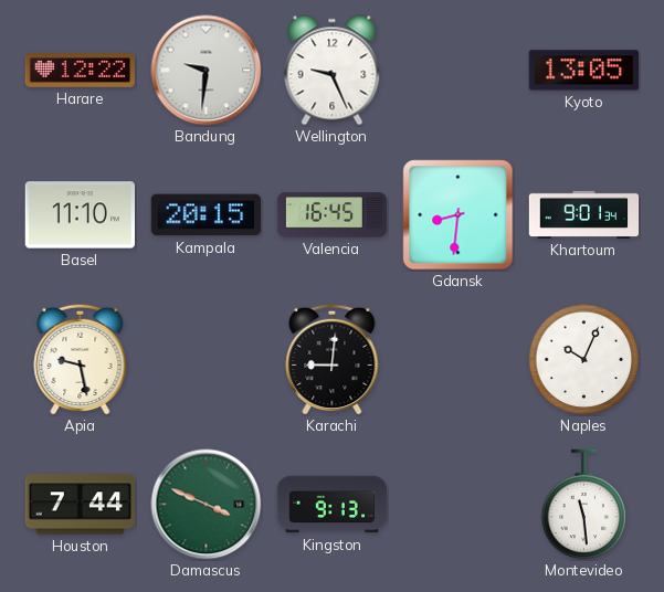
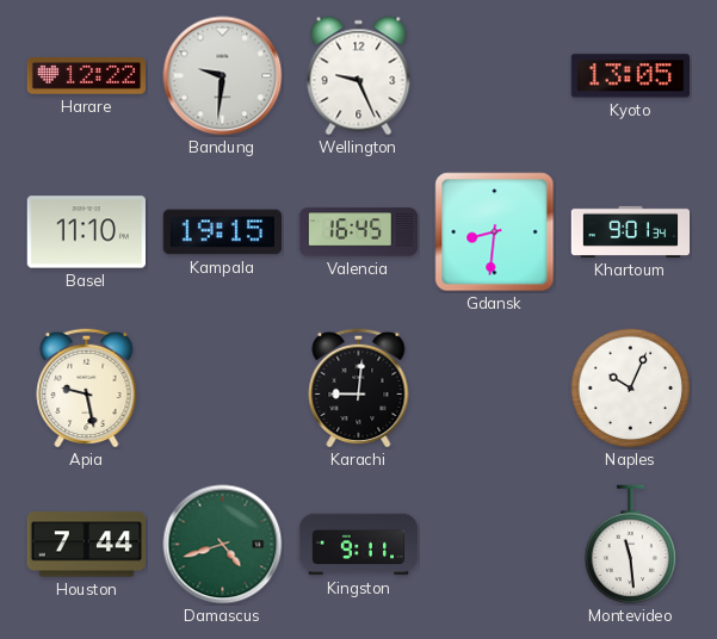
Kampala: 20:15 -> 19:15
Damascus: 3:49 -> 4:42
Kingston: 9:13 -> 9:11
